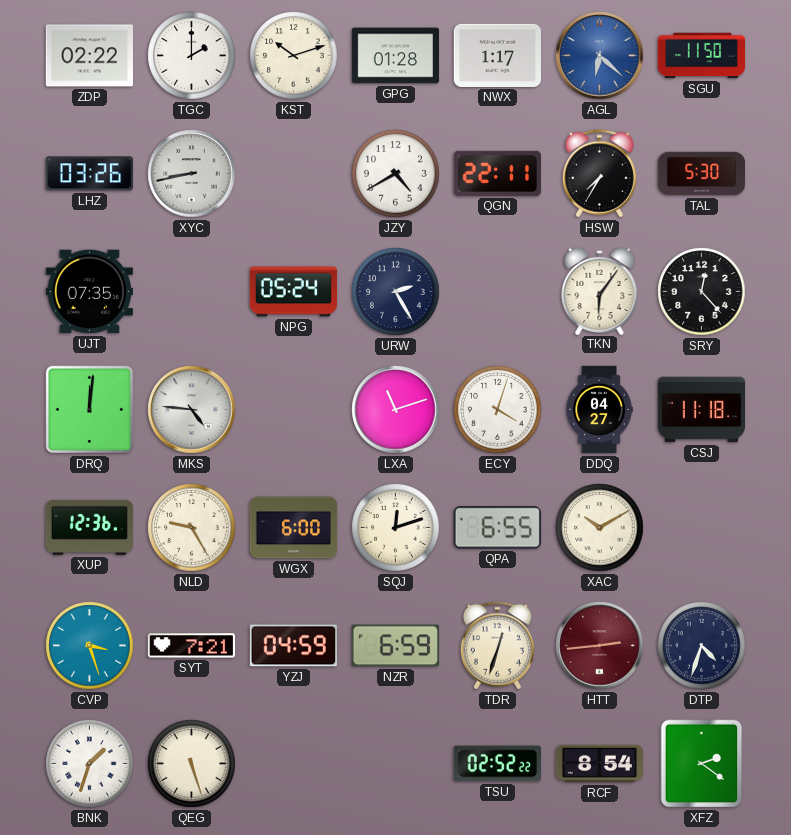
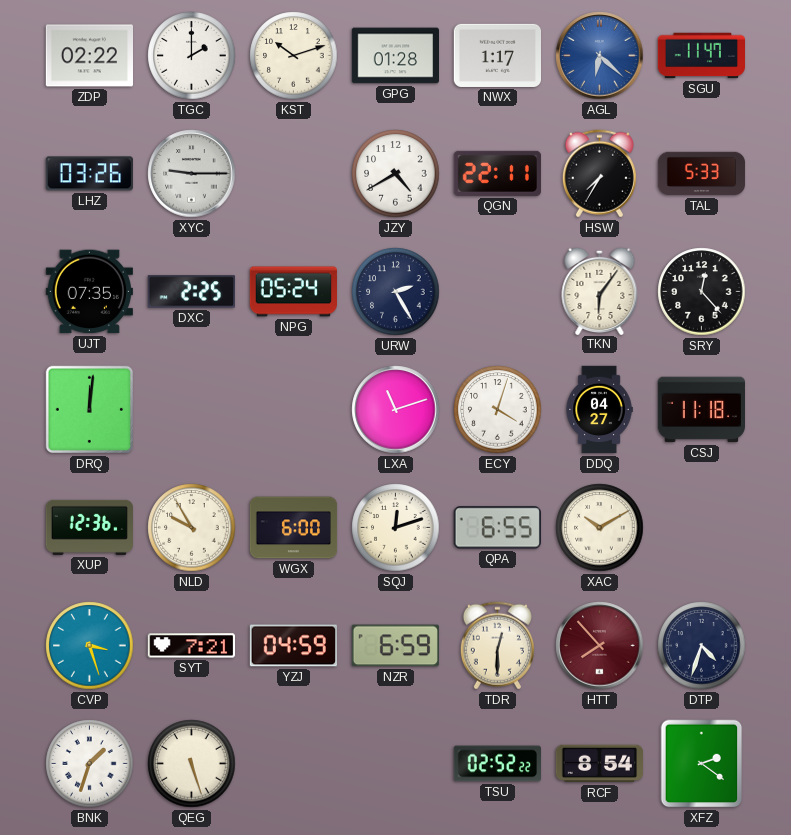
SGU: 11:50 -> 11:47
XYC: 8:43 -> 9:15
TAL: 5:30 -> 5:33
DXC: none -> 2:25
MKS: 4:46 -> none
NLD: 9:25 -> 9:55
TDR: 12:33 -> 12:30
HTT: 2:44 -> 7:53
